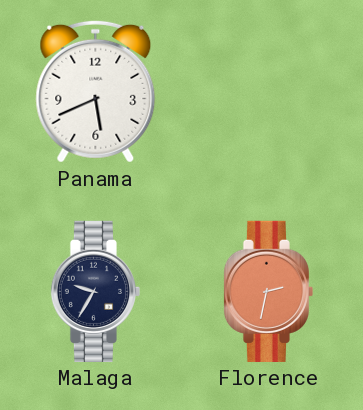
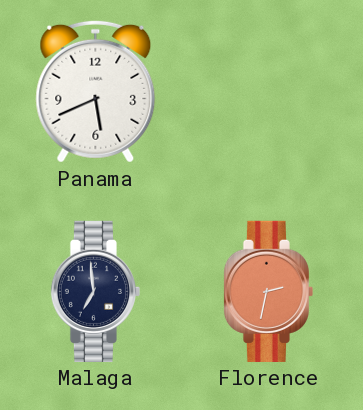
Malaga: 9:35 -> 6:59
